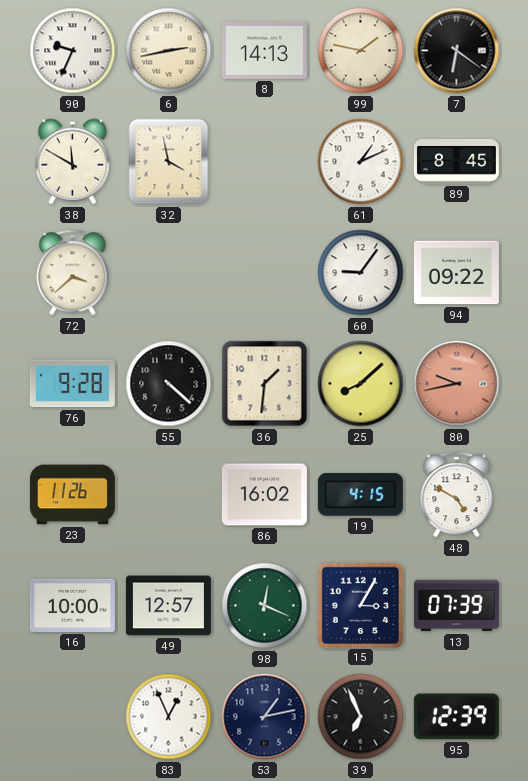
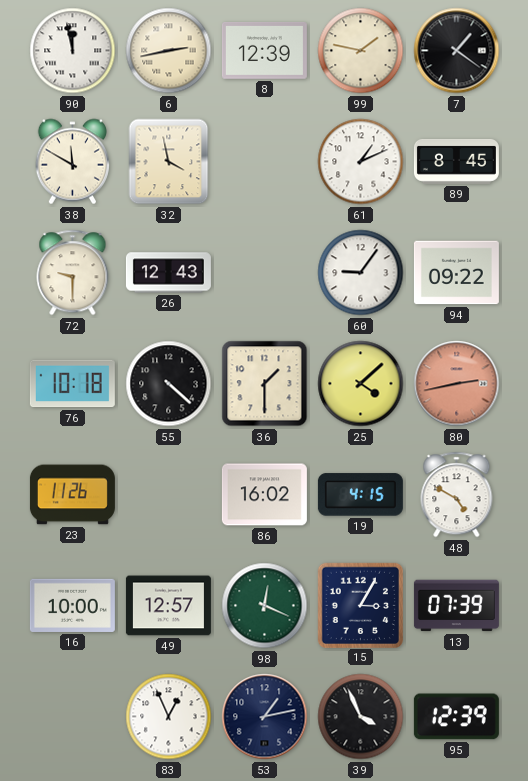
90: 9:34 -> 11:58
8: 14:13 -> 12:39
7: 6:21 -> 1:21
72: 3:38 -> 9:30
26: none -> 12:43
76: 9:28 -> 10:18
36: 1:31 -> 1:30
25: 8:08 -> 4:08
80: 9:43 -> 2:43
39: 6:56 -> 3:56
